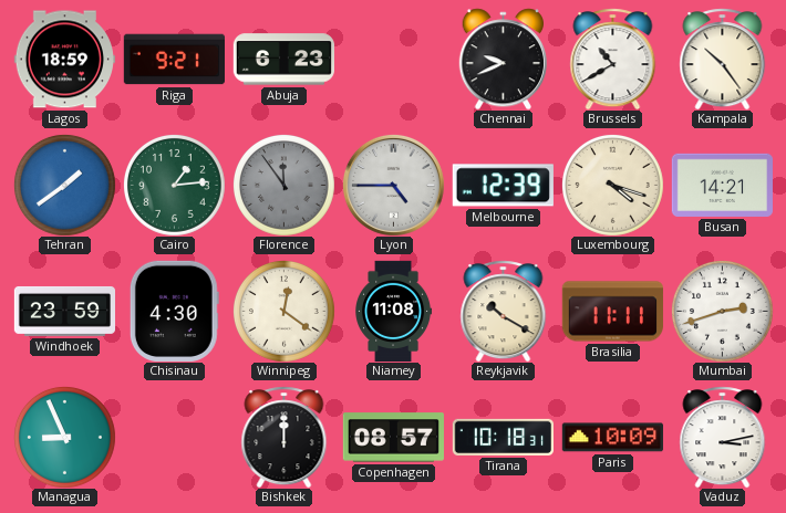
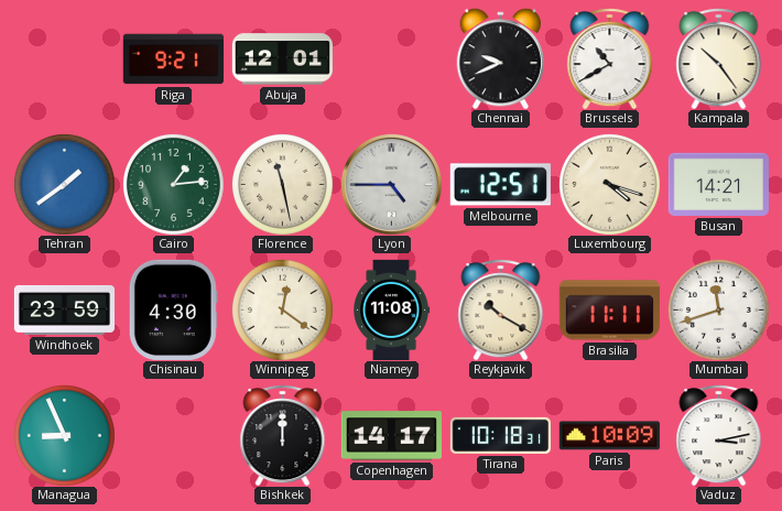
Lagos: 18:59 -> none
Abuja: 6:23 -> 12:01
Florence: 11:54 -> 11:28
Florence dial: grey -> cream
Melbourne: 12:39 -> 12:51
Mumbai: 2:42 -> 11:42
Copenhagen: 08:57 -> 14:17
